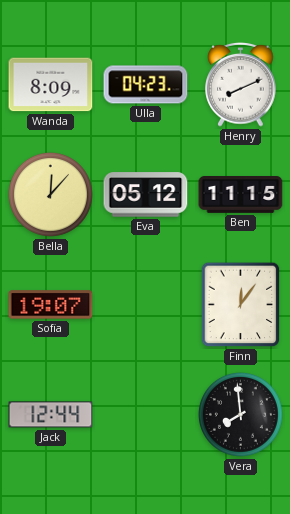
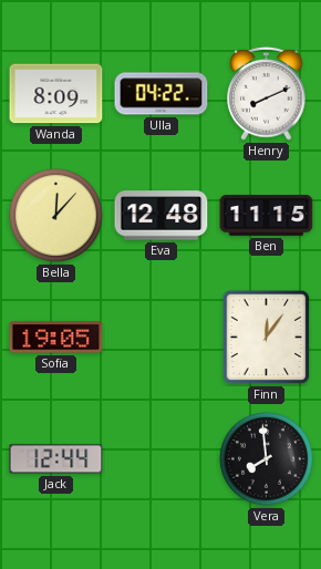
Ulla: 04:23 -> 04:22
Eva: 05:12 -> 12:48
Sofia: 19:07 -> 19:05
